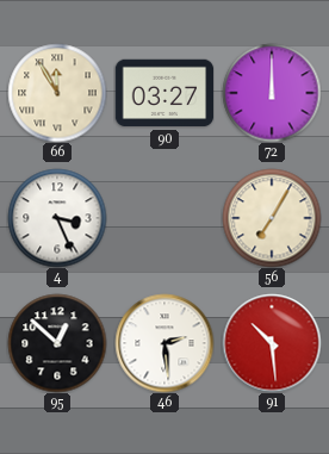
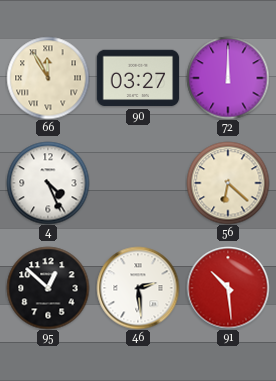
4: 3:26 -> 4:26
56: 7:05 -> 6:22
